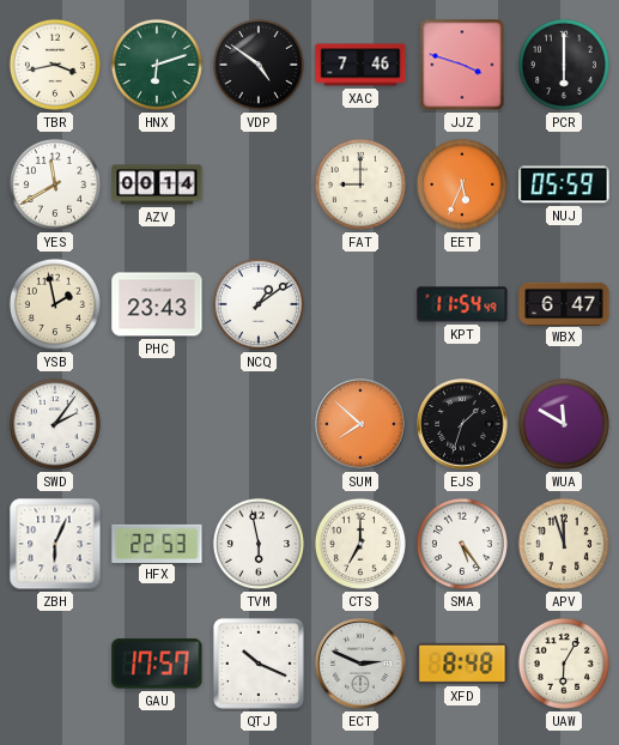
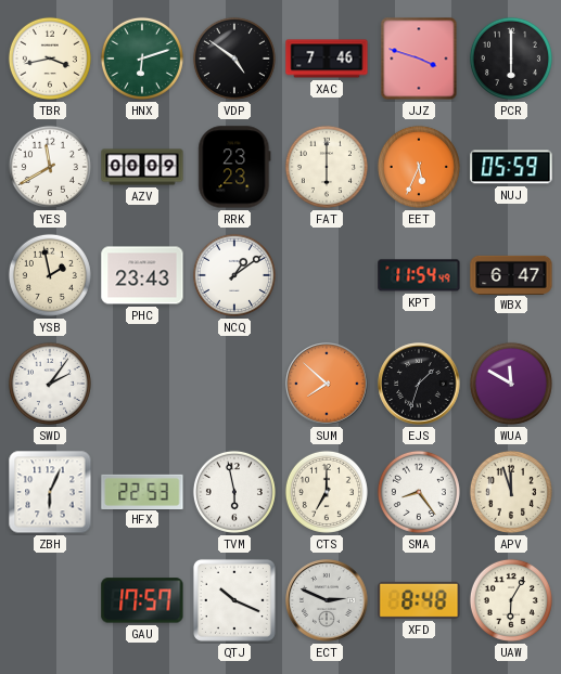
AZV: 00:14 -> 00:09
RRK: none -> 23:23
FAT: 9:00 -> 6:00
SMA: 5:24 -> 8:24
